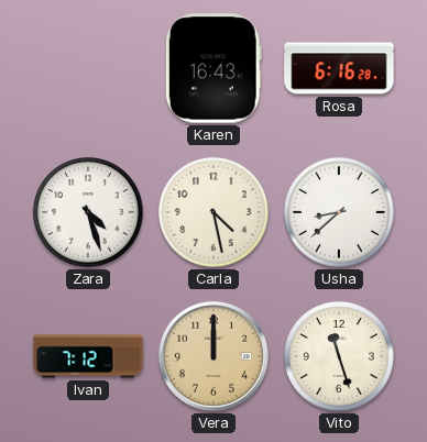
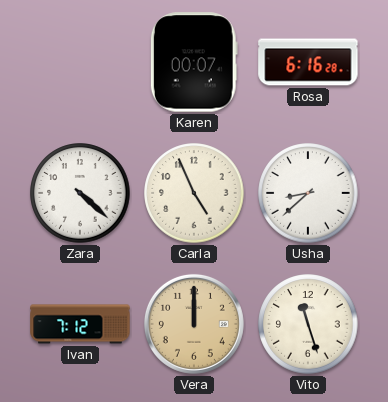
Karen: 16:43 -> 00:07
Zara: 4:27 -> 4:22
Carla: 4:28 -> 4:56
